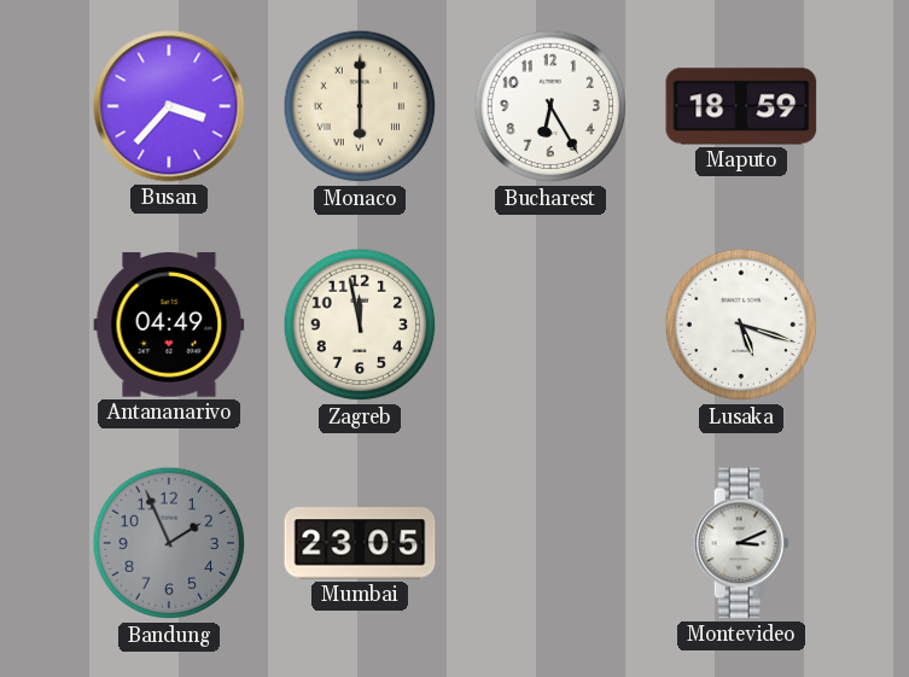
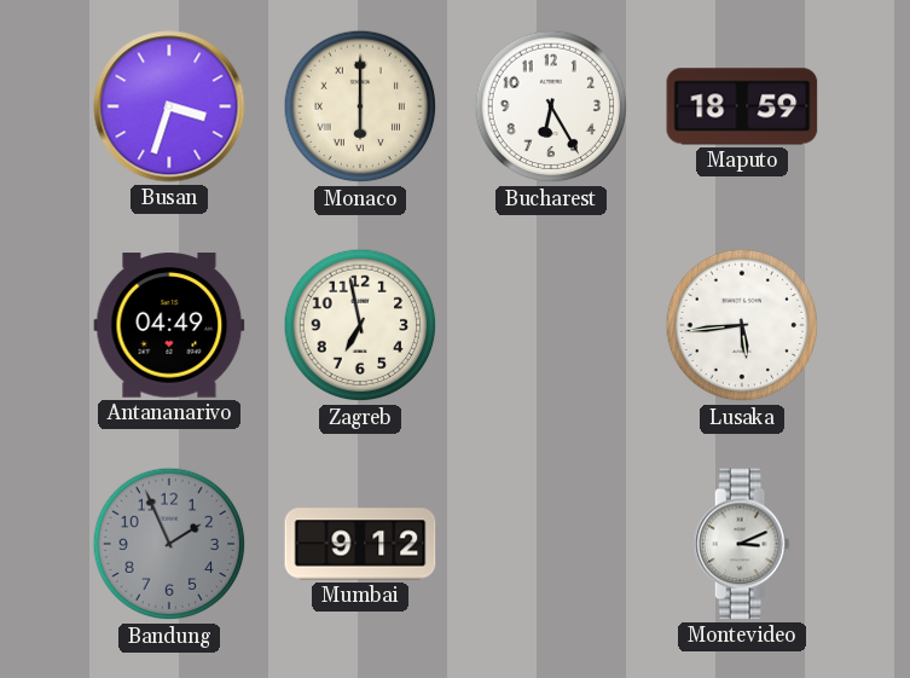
Busan: 3:37 -> 3:33
Zagreb: 11:58 -> 6:58
Lusaka: 5:18 -> 5:44
Mumbai: 23:05 -> 9:12
